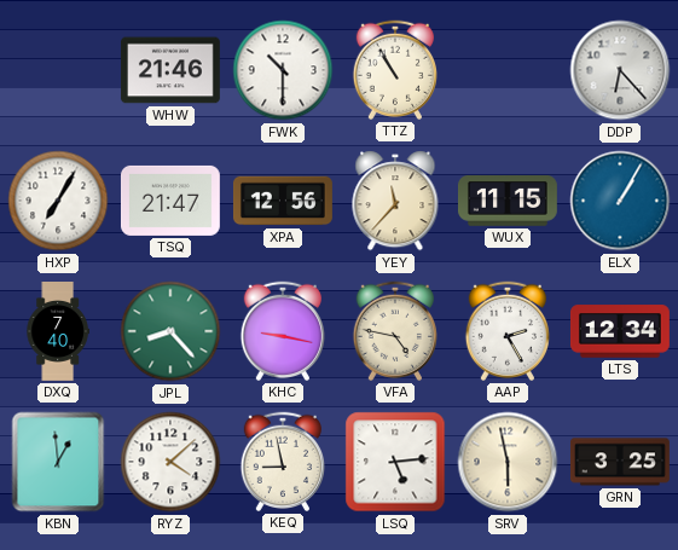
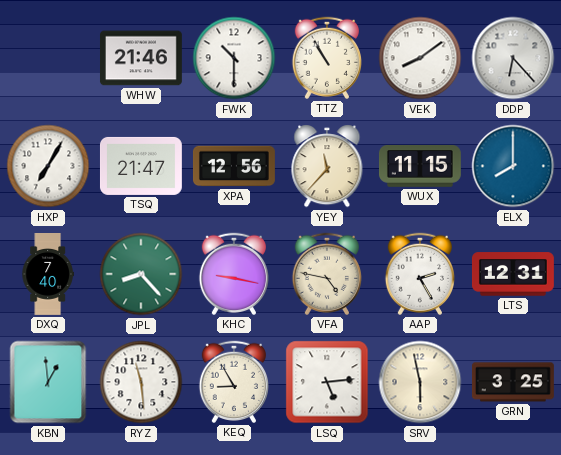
VEK: none -> 8:09
ELX: 1:05 -> 8:00
LTS: 12:34 -> 12:31
RYZ: 4:08 -> 11:29
KEQ: 8:58 -> 8:55
